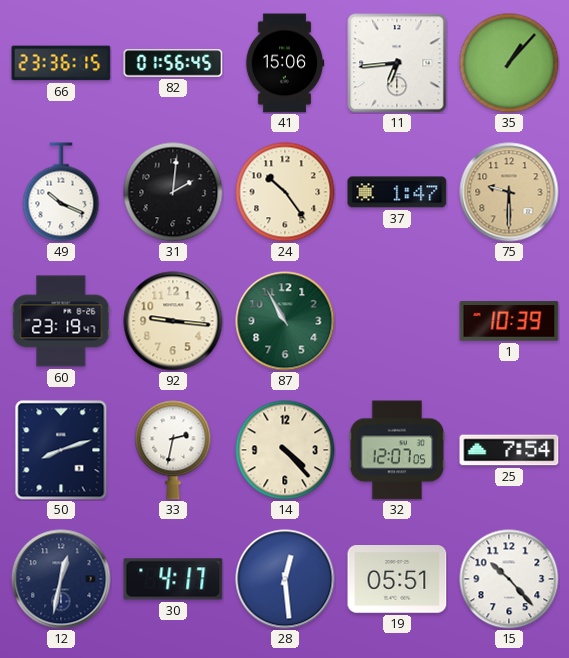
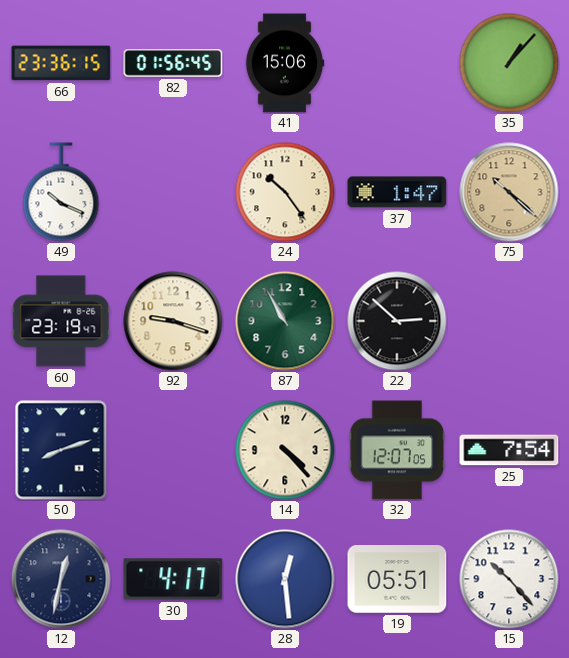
11: 6:44 -> none
31: 2:01 -> none
75: 9:30 -> 10:22
92: 9:16 -> 9:18
22: none -> 2:52
1: 10:39 -> none
33: 2:32 -> none
